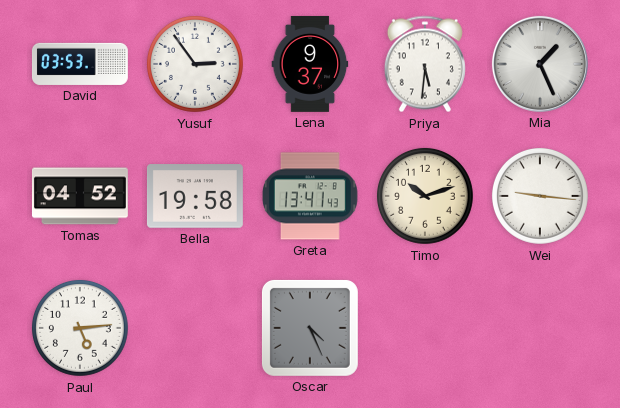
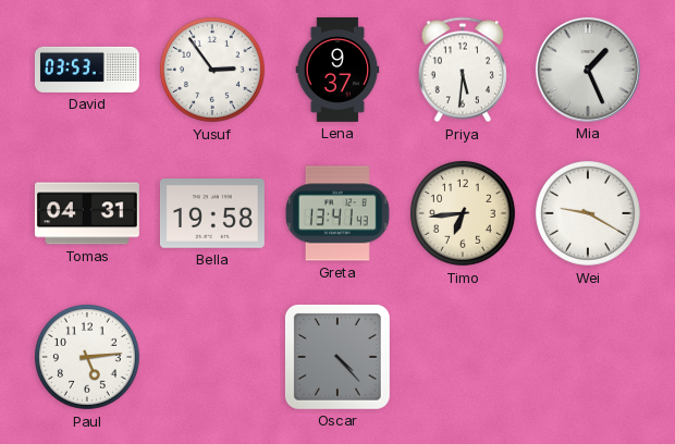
Tomas: 04:52 -> 04:31
Timo: 10:12 -> 6:44
Wei: 9:16 -> 9:20
Oscar: 4:26 -> 4:23
